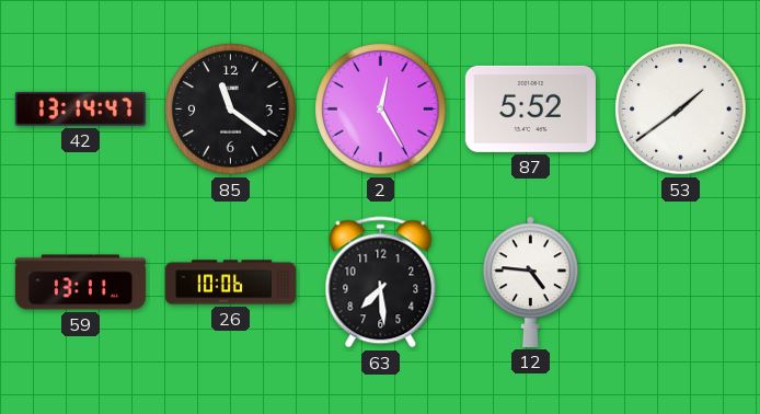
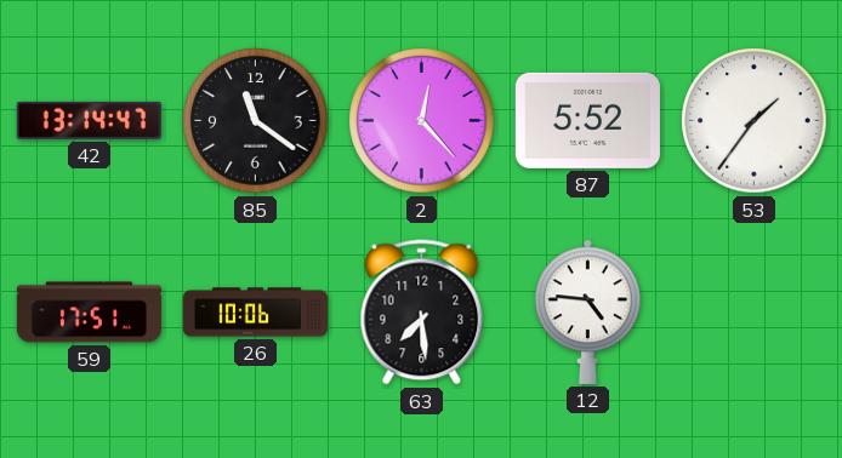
2: 12:25 -> 12:23
53: 1:39 -> 1:36
59: 13:11 -> 17:51
